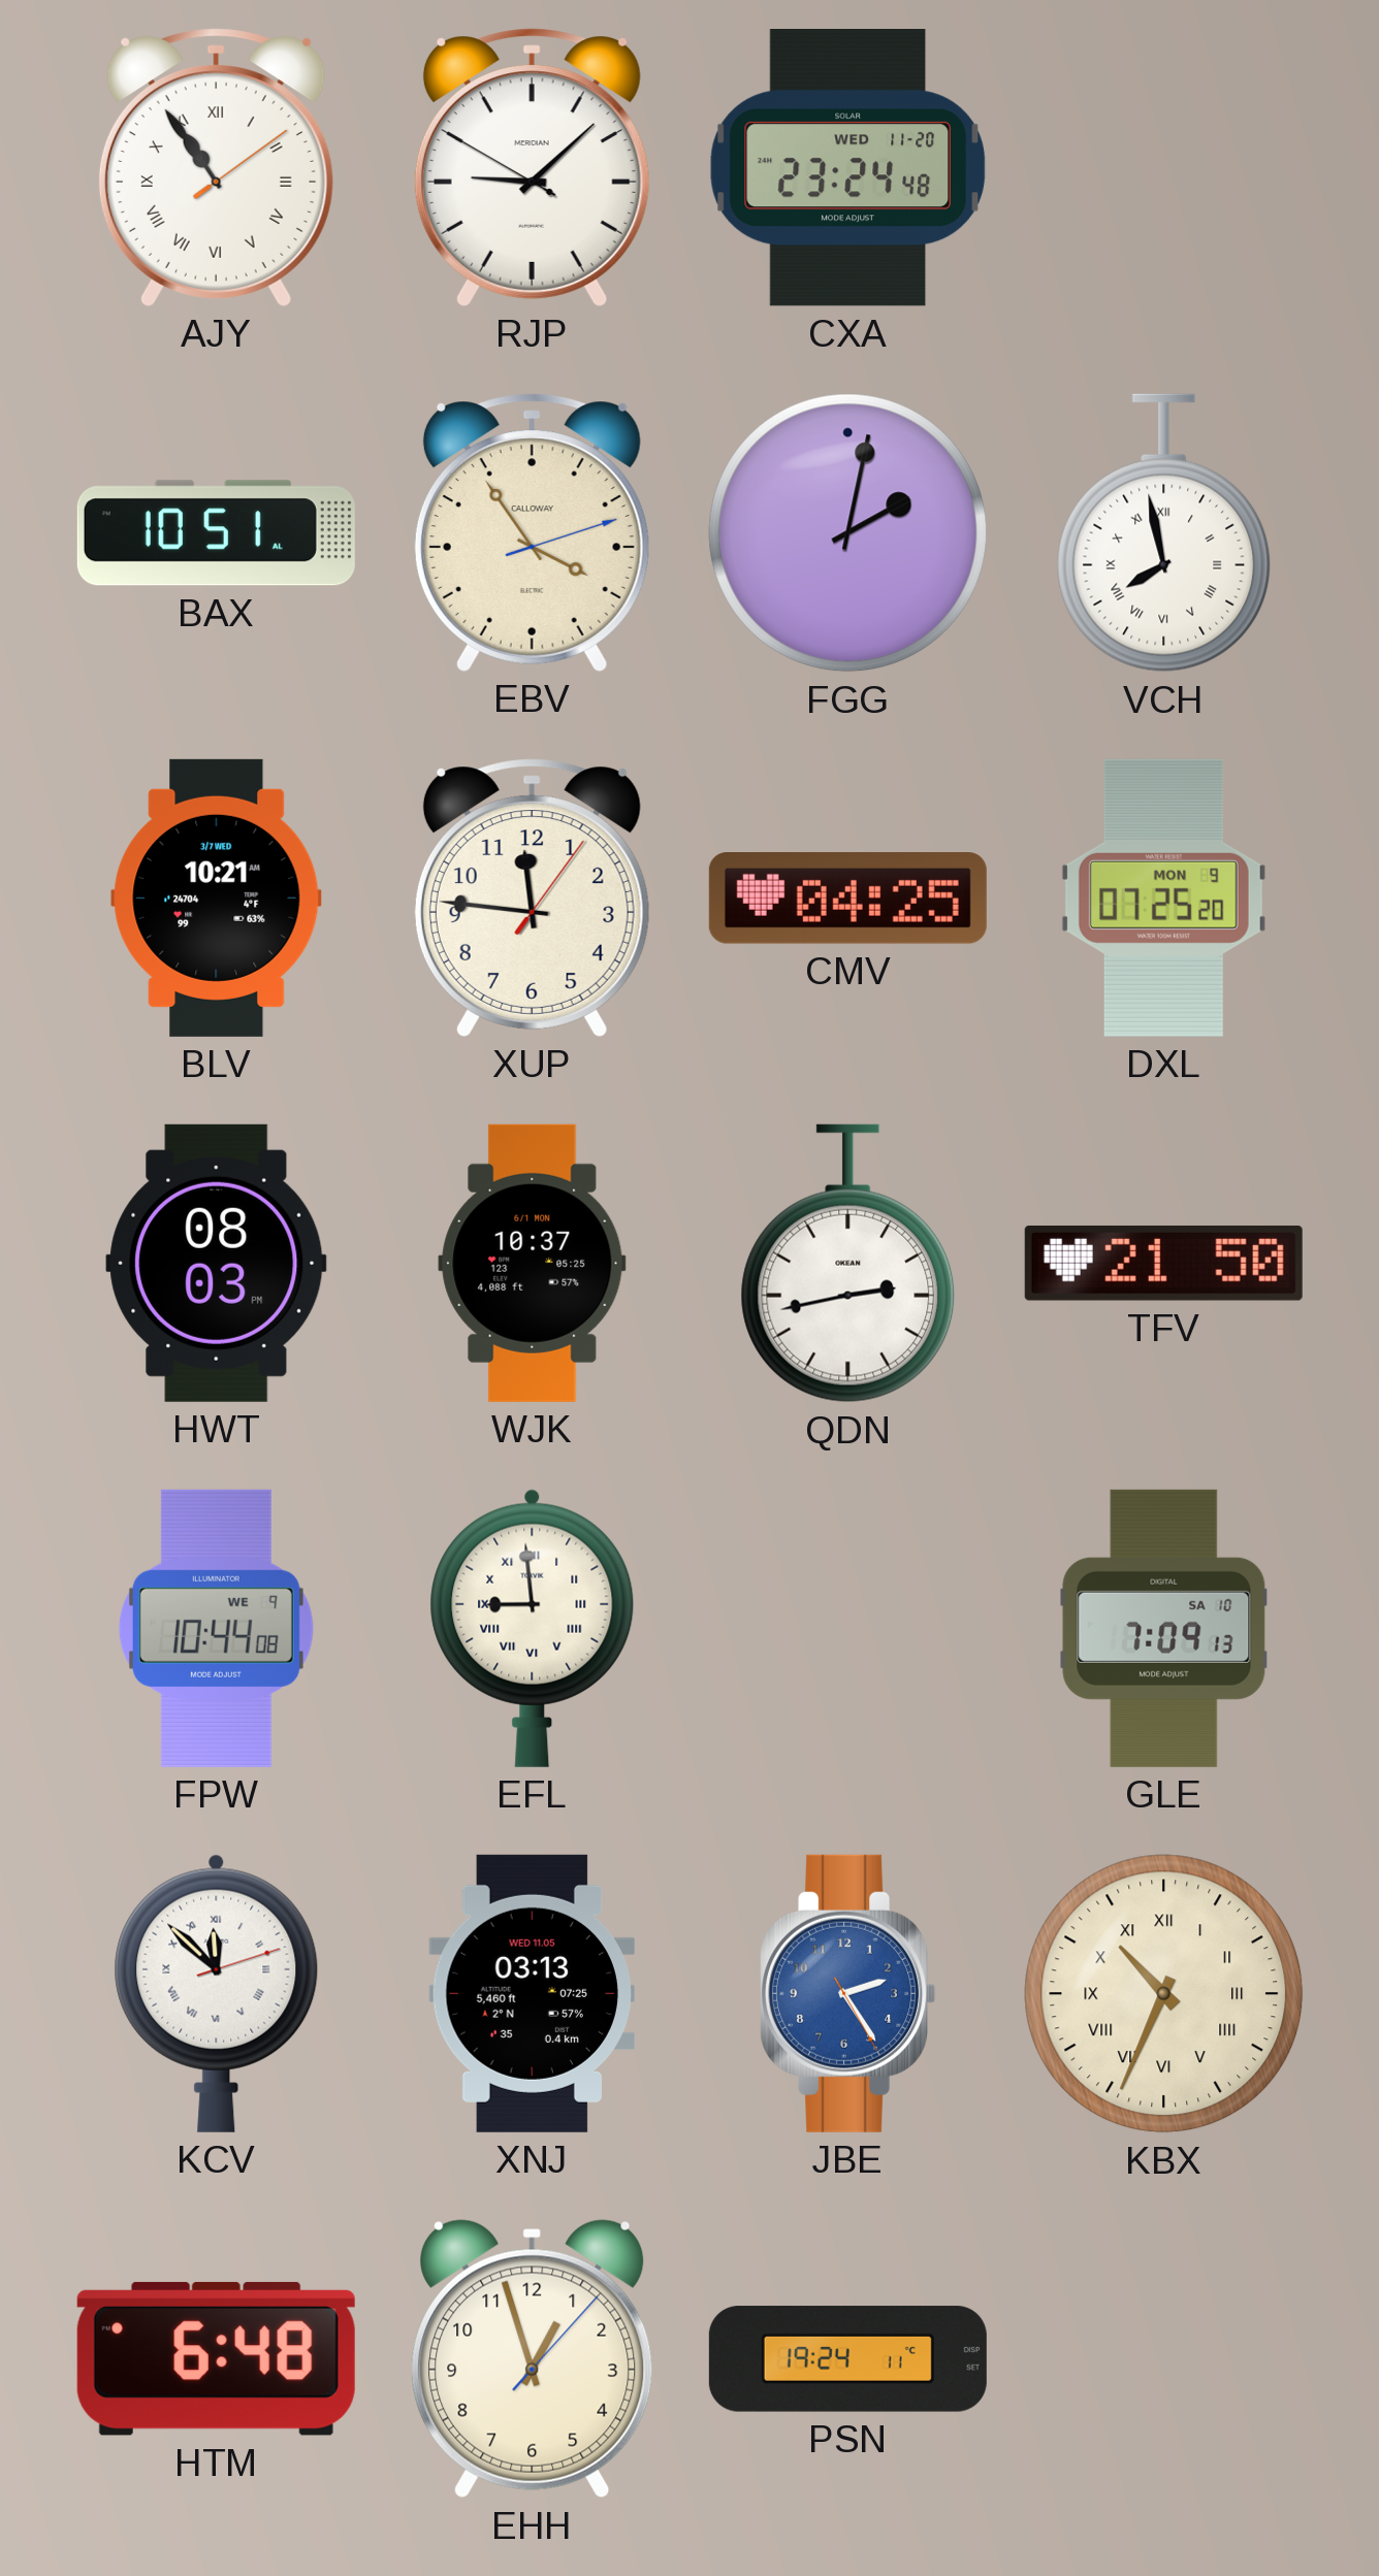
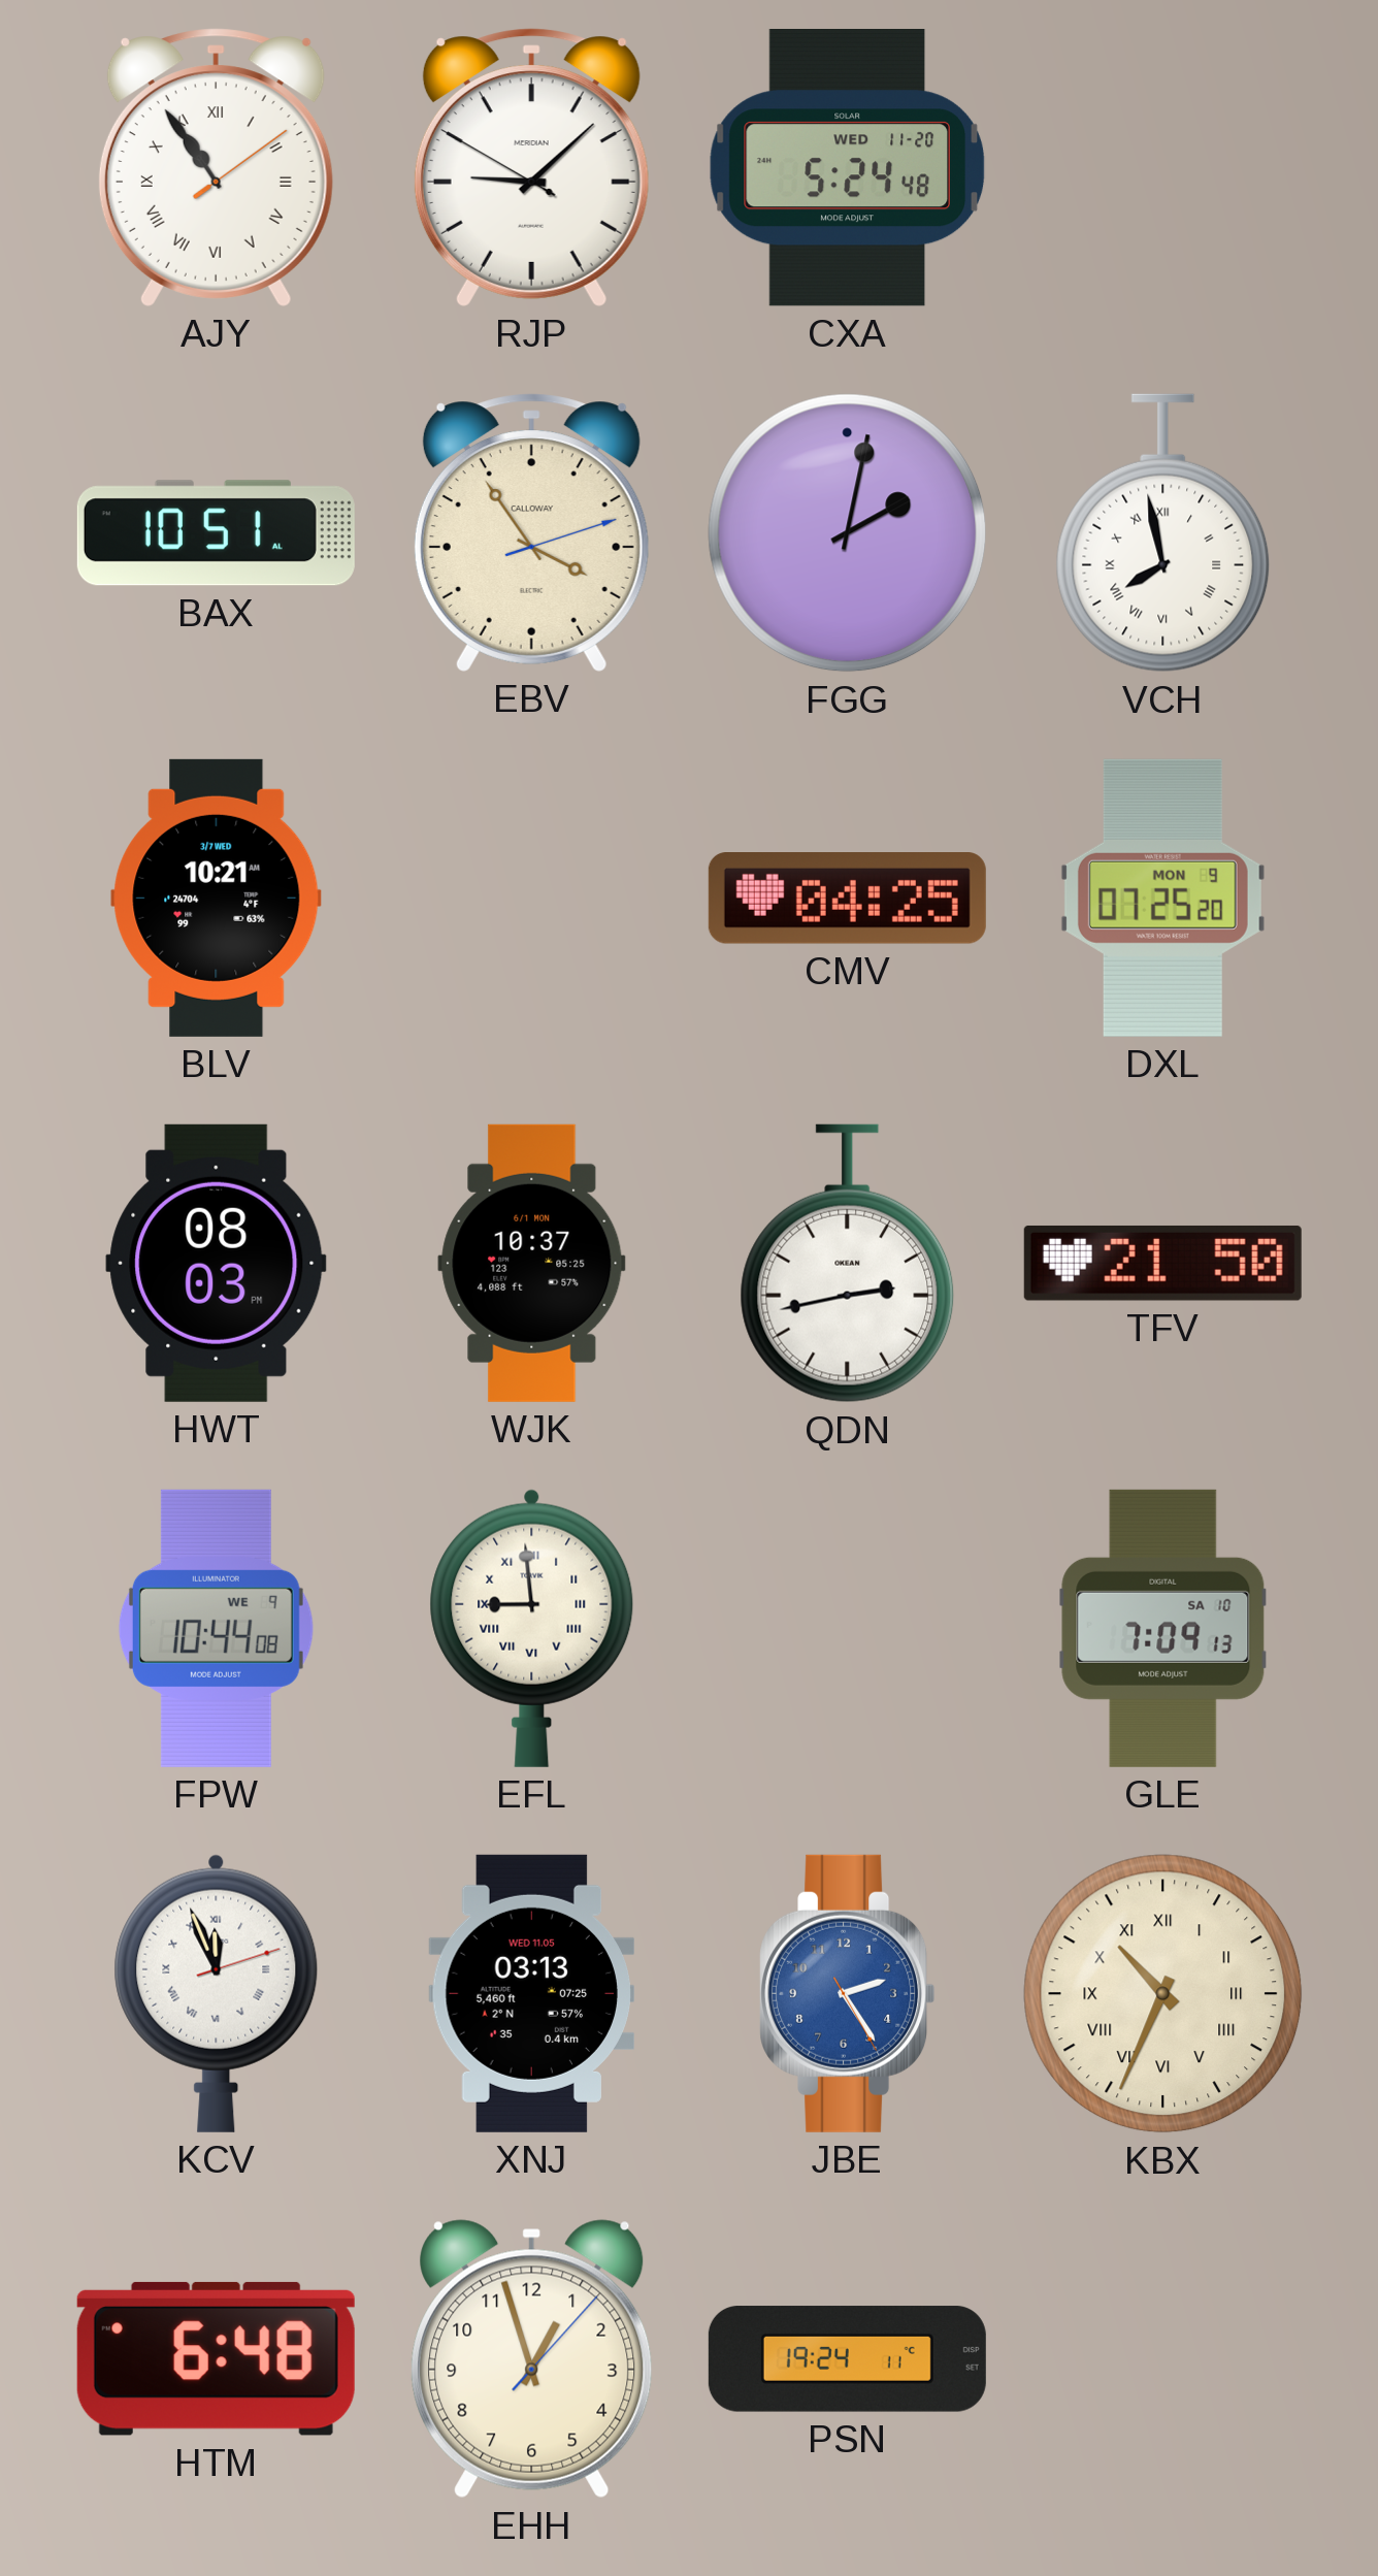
CXA: 23:24 -> 5:24
XUP: 11:46 -> none
KCV: 11:52 -> 11:56
